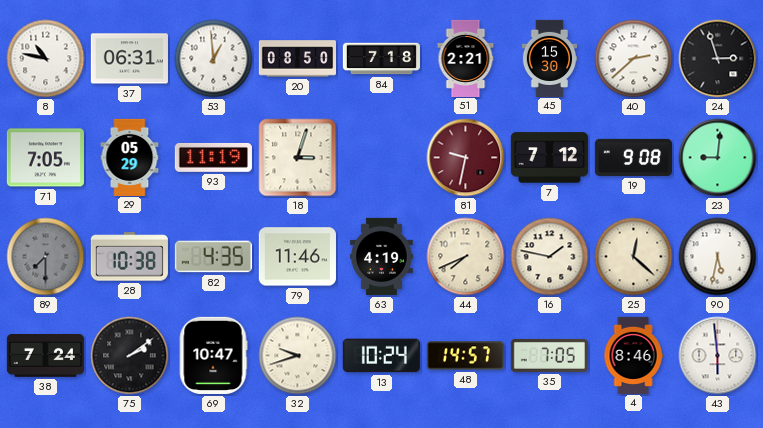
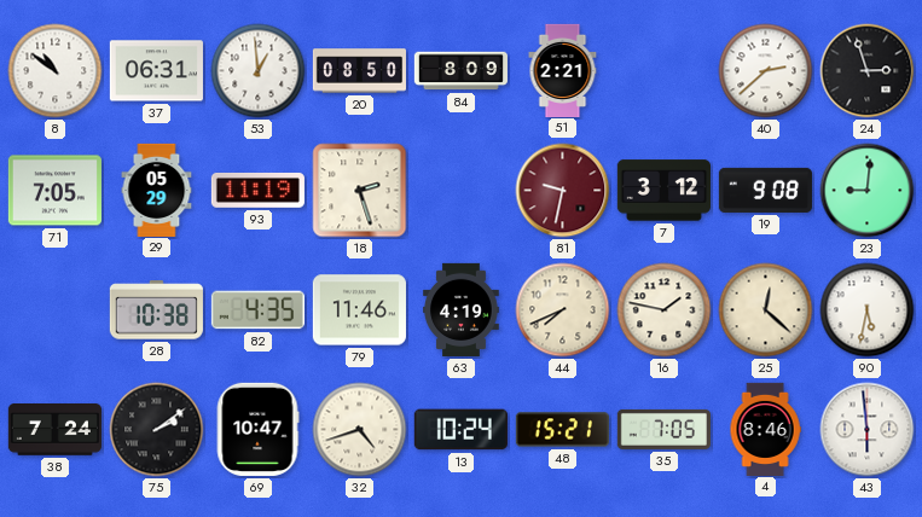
8: 10:47 -> 10:51
84: 7:18 -> 8:09
45: 15:30 -> none
18: 3:03 -> 2:27
7: 7:12 -> 3:12
89: 7:30 -> none
32: 9:42 -> 4:42
48: 14:57 -> 15:21
